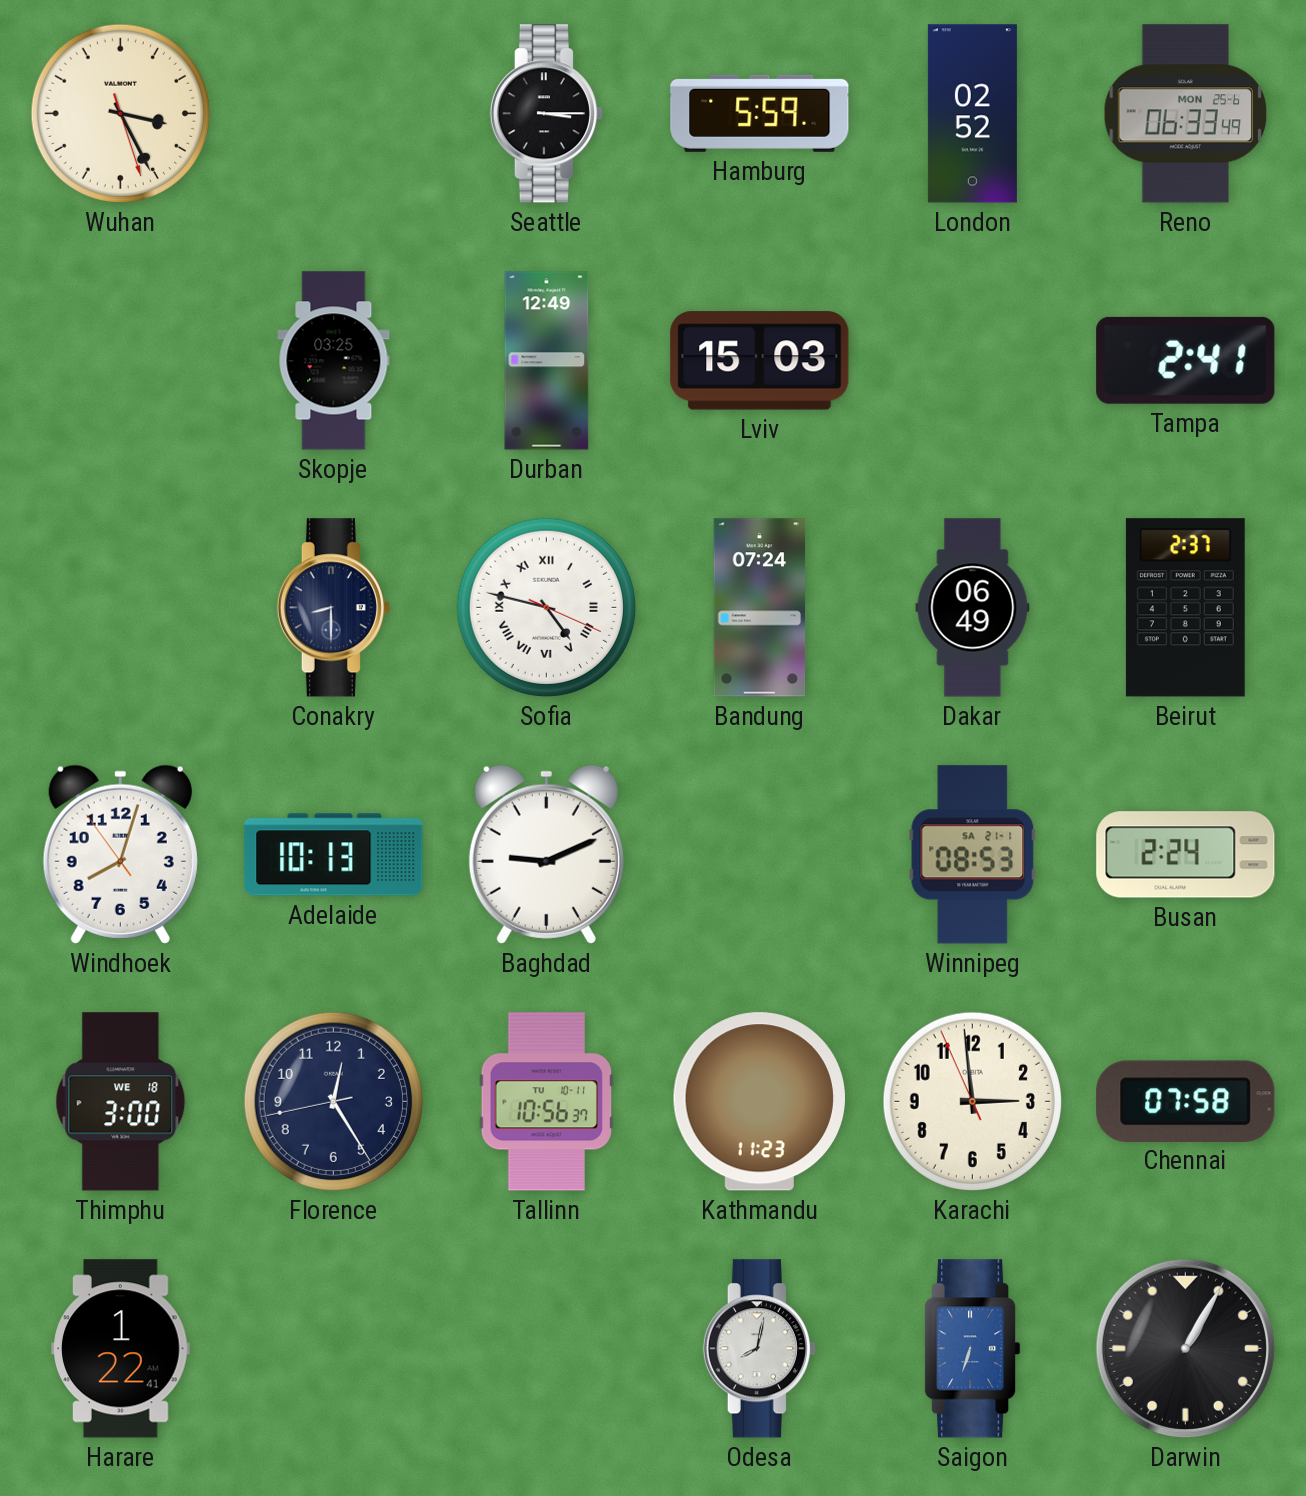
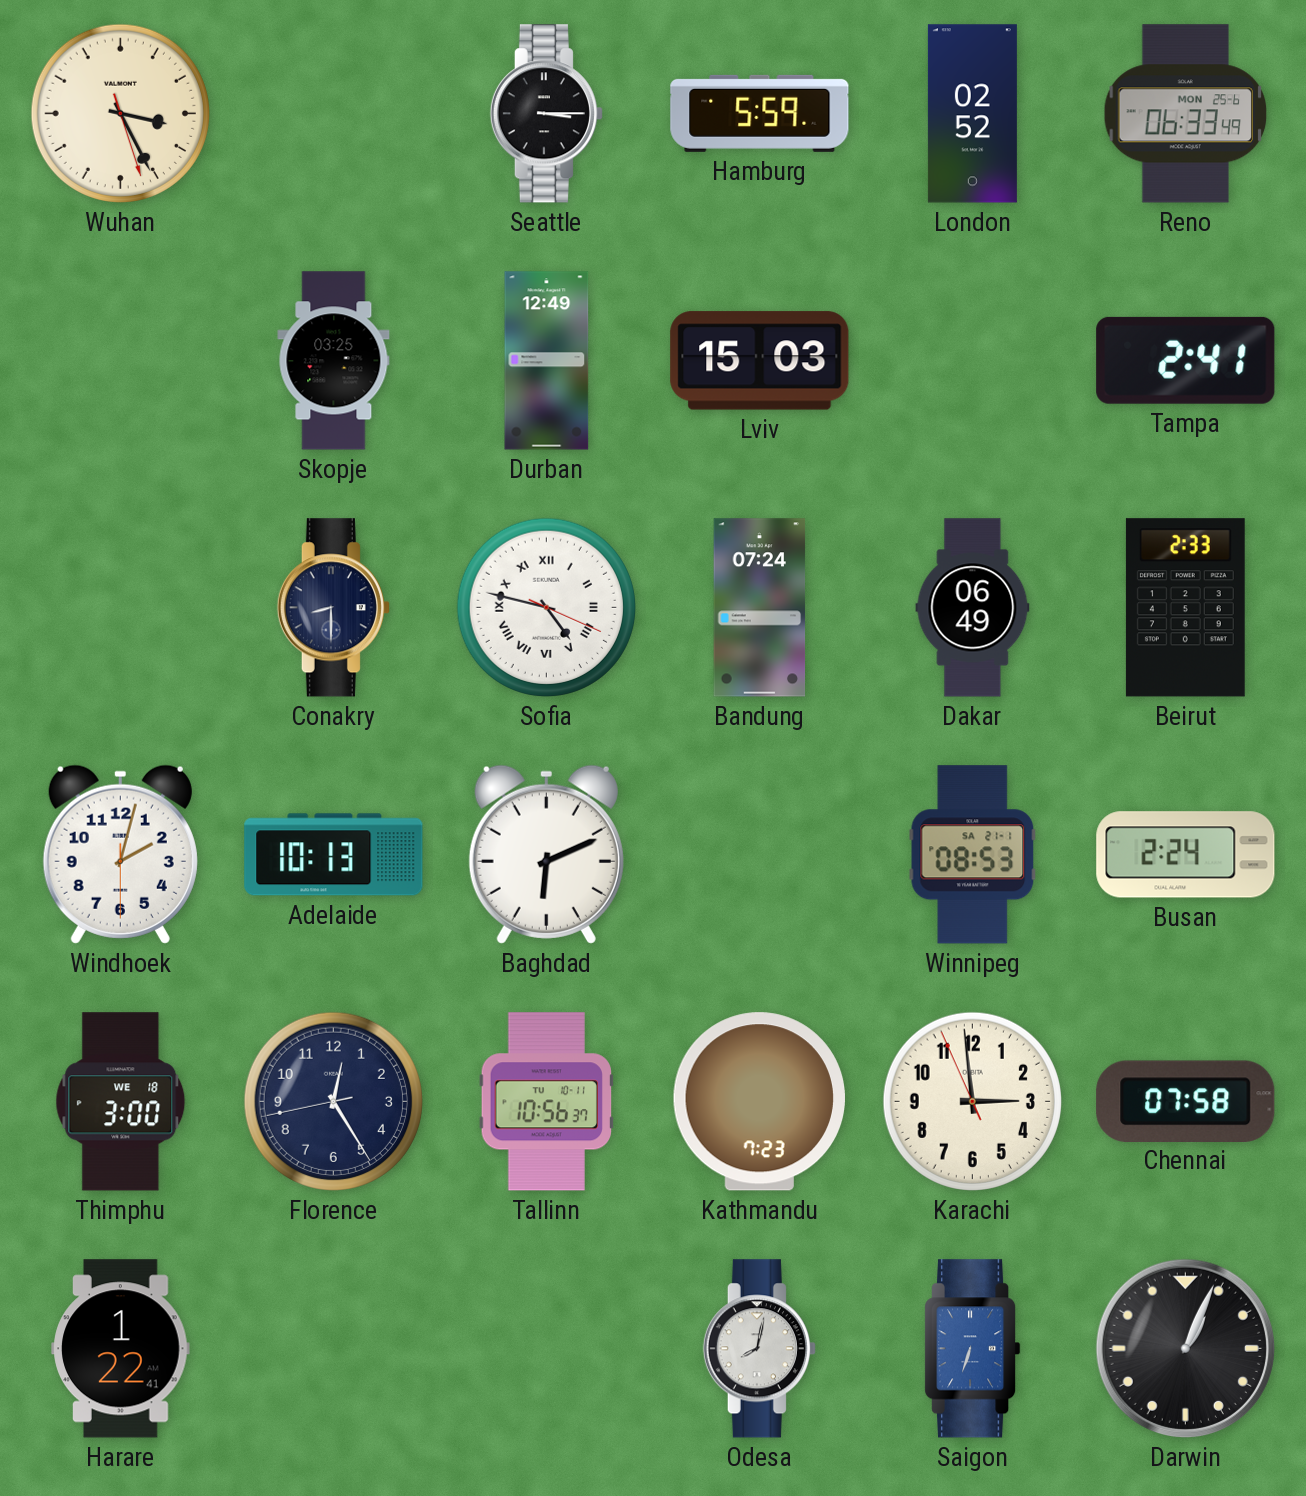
Beirut: 2:37 -> 2:33
Windhoek: 8:02 -> 2:02
Baghdad: 9:11 -> 6:11
Kathmandu: 11:23 -> 7:23
Darwin: 1:05 -> 1:04
